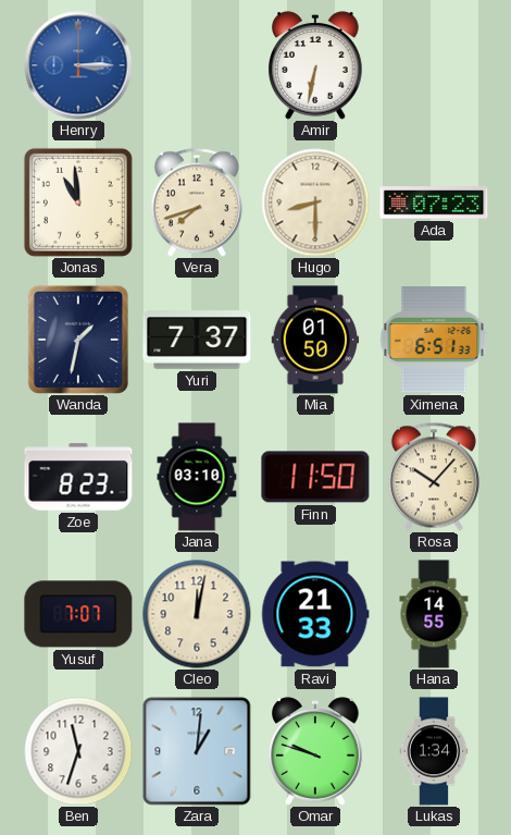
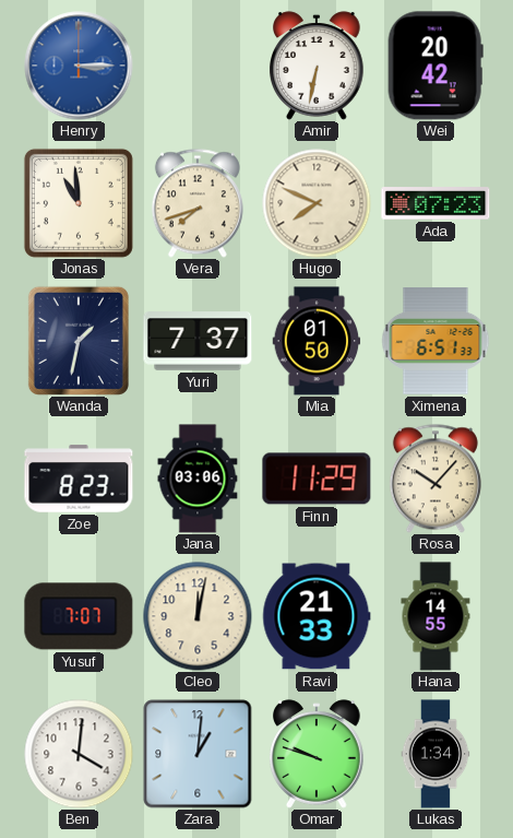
Wei: none -> 20:42
Hugo: 8:30 -> 7:49
Jana: 03:10 -> 03:06
Finn: 11:50 -> 11:29
Ben: 11:33 -> 4:01
